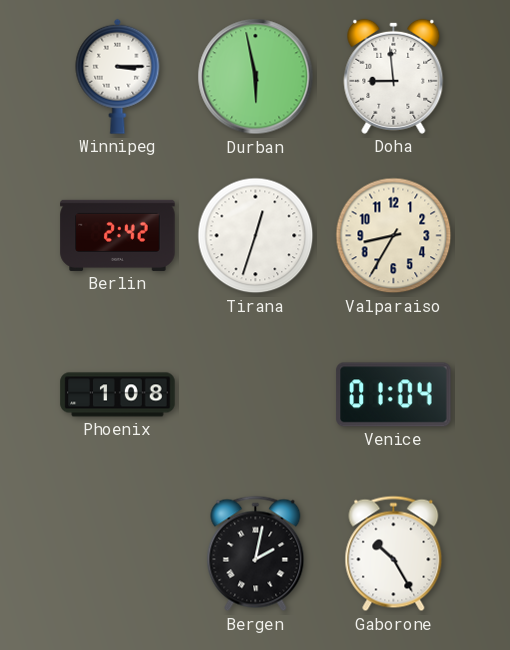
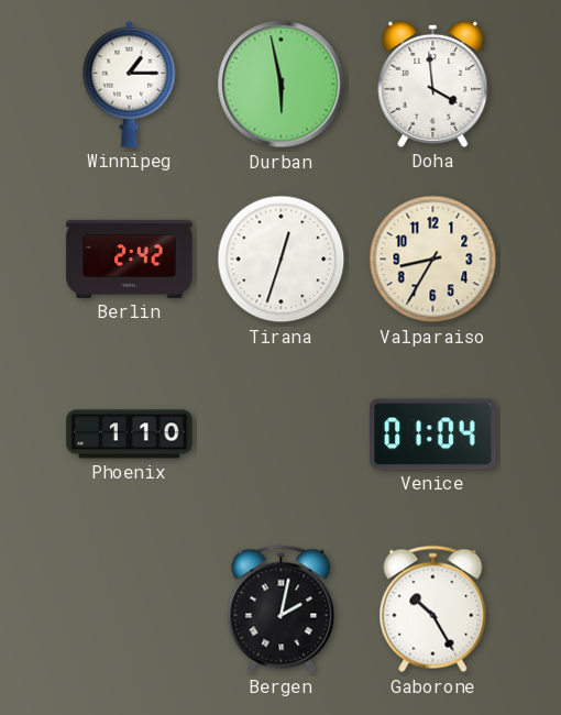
Winnipeg: 3:15 -> 1:15
Doha: 8:59 -> 3:59
Phoenix: 1:08 -> 1:10
